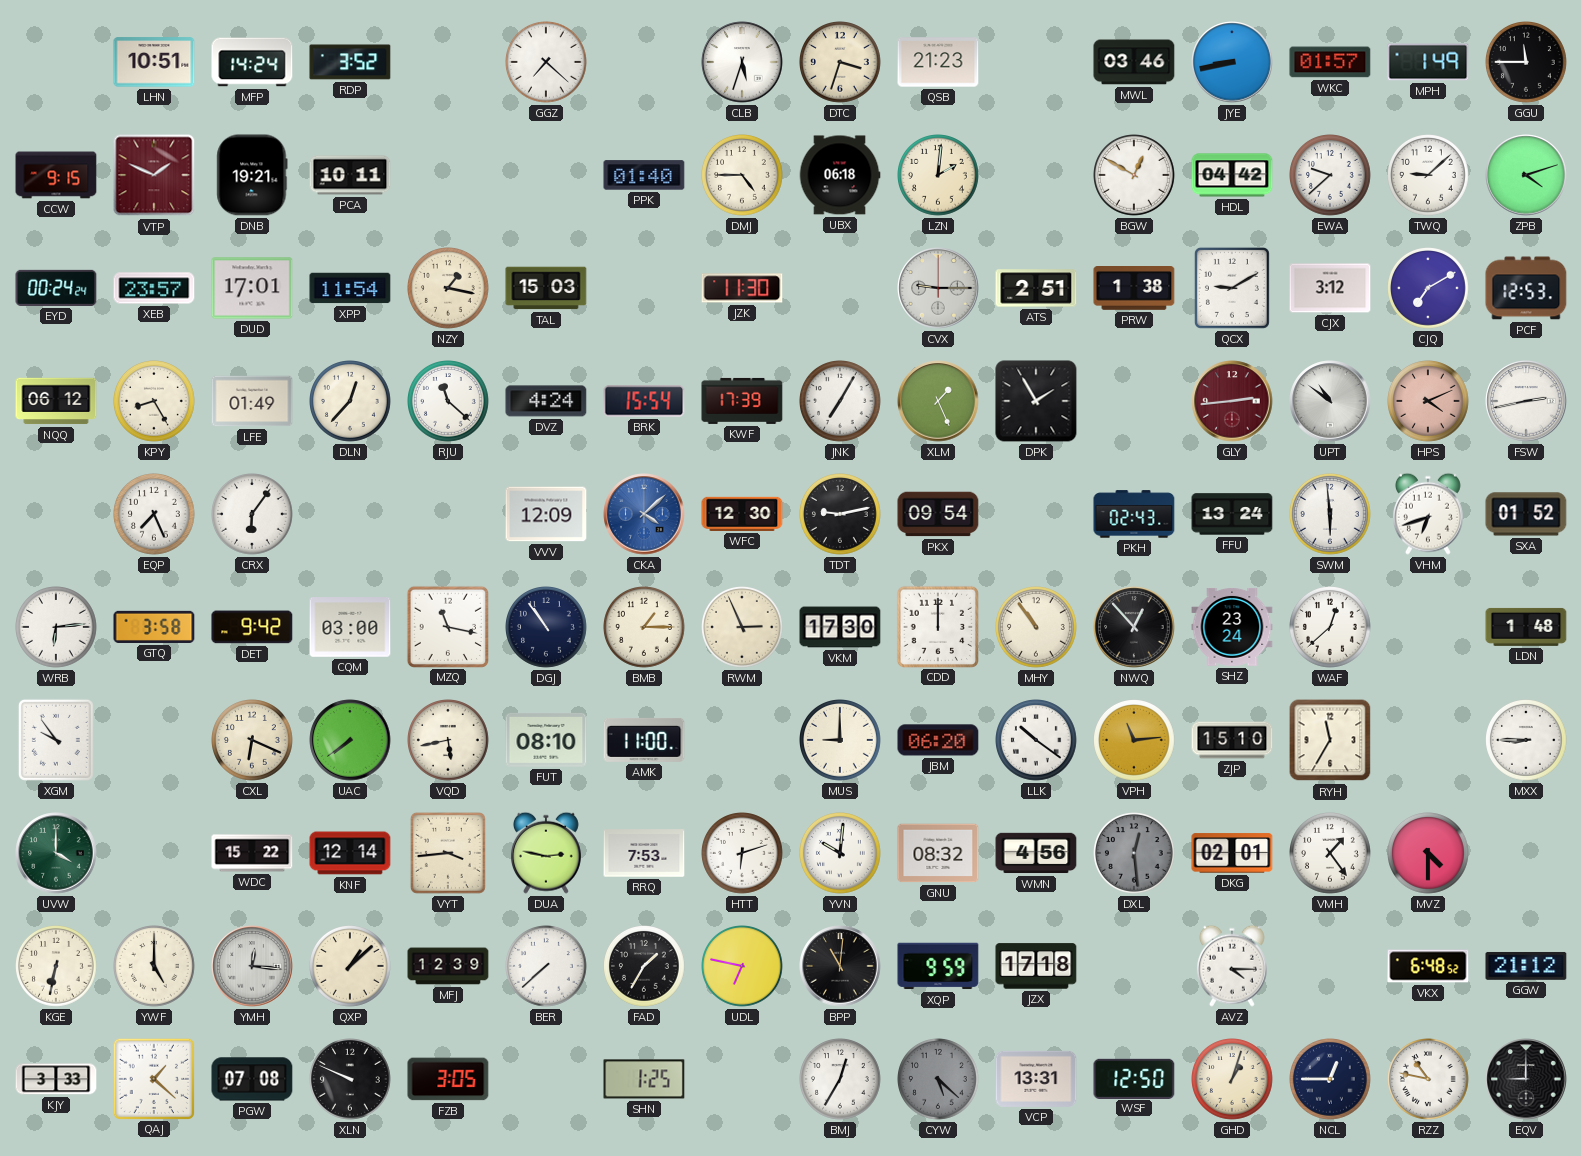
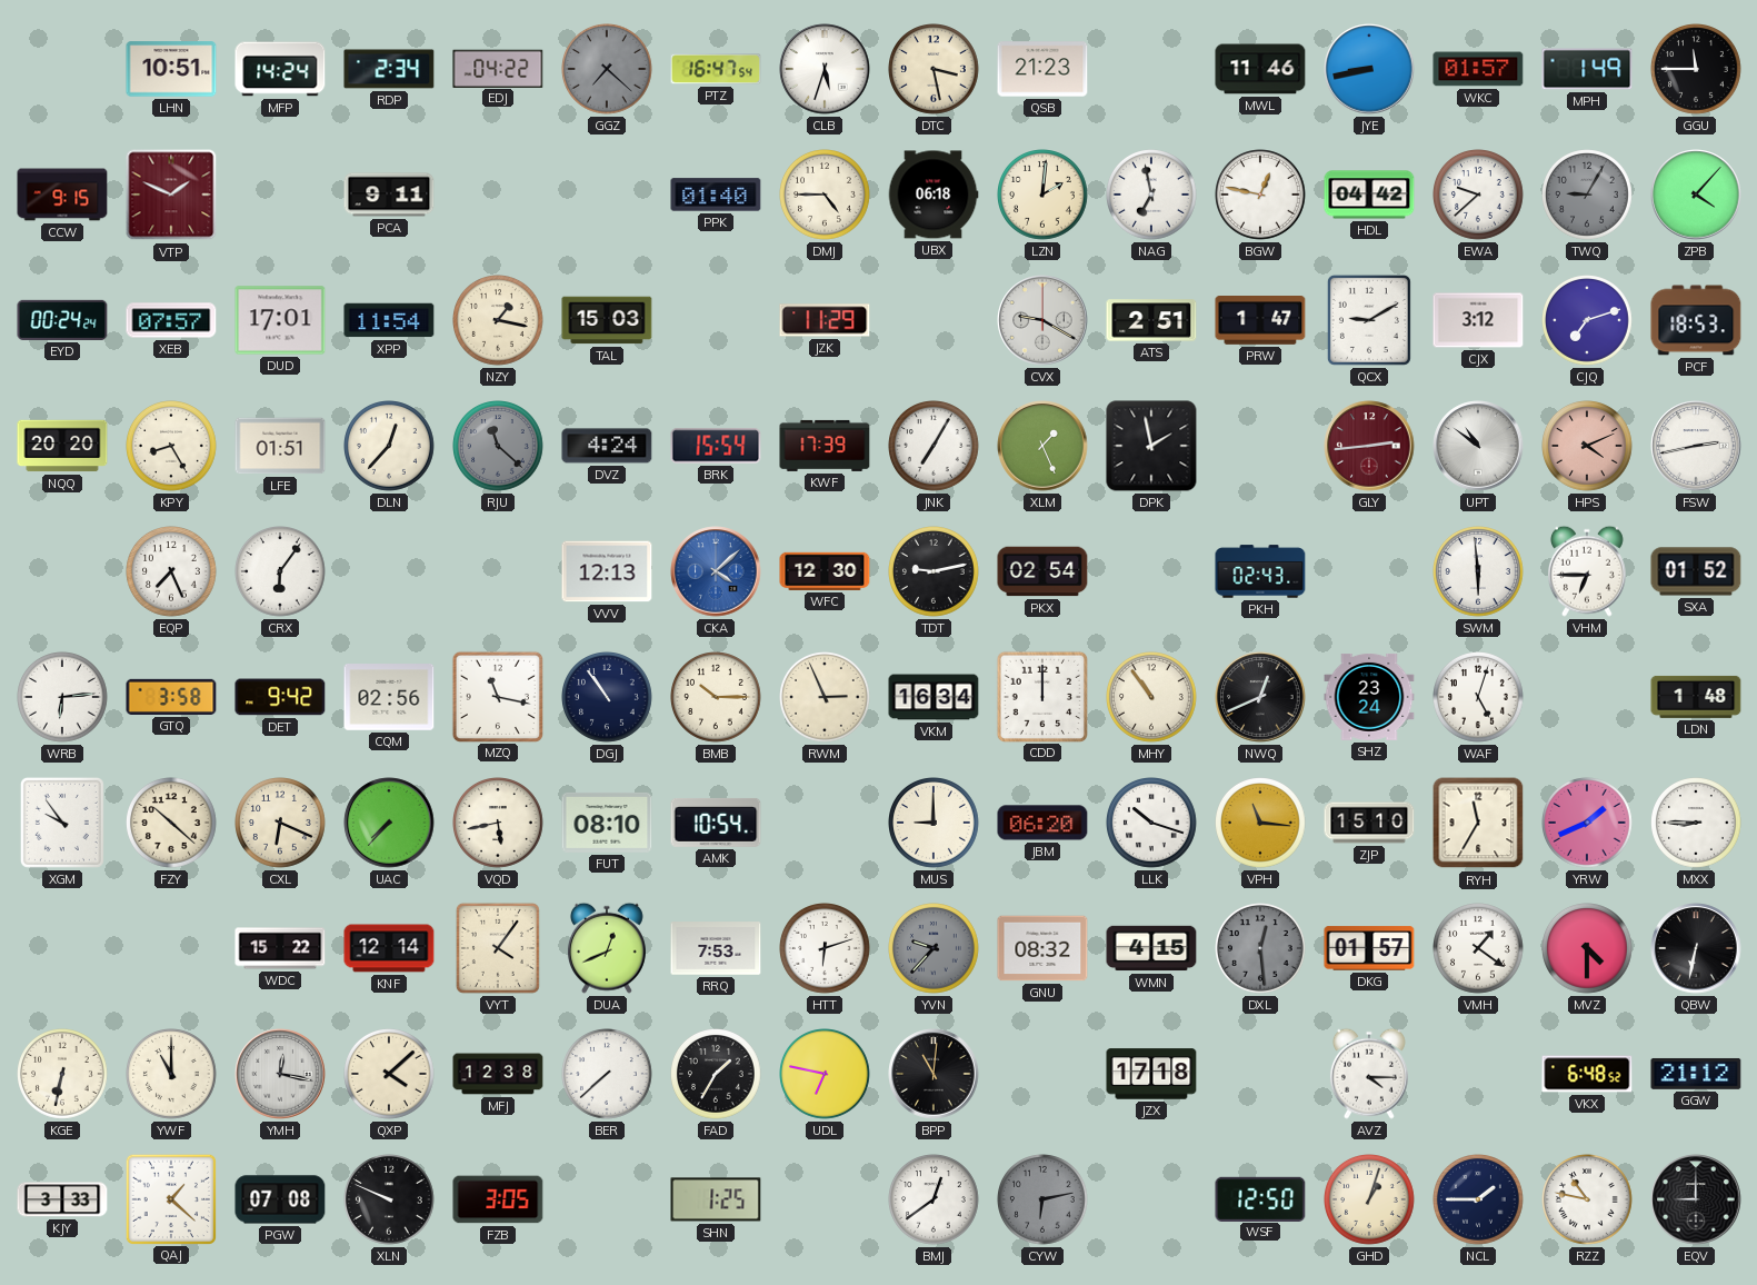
RDP: 3:52 -> 2:34
EDJ: none -> 04:22
GGZ dial: white -> grey
PTZ: none -> 16:47
DTC: 3:33 -> 3:28
MWL: 03:46 -> 11:46
DNB: 19:21 -> none
PCA: 10:11 -> 9:11
NAG: none -> 6:58
BGW: 12:50 -> 12:47
TWQ: 9:08 -> 9:05
TWQ dial: white -> grey
ZPB: 4:12 -> 4:07
XEB: 23:57 -> 07:57
JZK: 11:30 -> 11:29
CVX: 9:15 -> 9:20
PRW: 1:38 -> 1:47
CJQ: 7:10 -> 7:12
PCF: 12:53 -> 18:53
NQQ: 06:12 -> 20:20
LFE: 01:49 -> 01:51
RJU dial: white -> grey
DPK: 1:55 -> 1:58
VVV: 12:09 -> 12:13
PKX: 09:54 -> 02:54
FFU: 13:24 -> none
VHM: 6:42 -> 6:45
CQM: 03:00 -> 02:56
BMB: 1:15 -> 10:15
VKM: 17:30 -> 16:34
NWQ: 12:53 -> 12:41
WAF: 12:38 -> 5:03
FZY: none -> 10:22
UAC: 7:39 -> 7:37
AMK: 11:00 -> 10:54
LLK: 10:21 -> 10:18
VPH: 11:14 -> 11:16
YRW: none -> 1:41
UVW: 4:00 -> none
VYT: 3:44 -> 4:06
DUA: 2:47 -> 12:41
YVN: 10:01 -> 9:37
YVN dial: white -> grey
WMN: 4:56 -> 4:15
DKG: 02:01 -> 01:57
VMH: 1:24 -> 1:21
QBW: none -> 6:32
YWF: 5:00 -> 11:00
YMH: 12:16 -> 12:17
QXP: 1:08 -> 4:08
MFJ: 12:39 -> 12:38
XQP: 9:59 -> none
BMJ: 12:35 -> 12:39
CYW: 5:22 -> 6:13
VCP: 13:31 -> none
NCL: 12:45 -> 1:45
